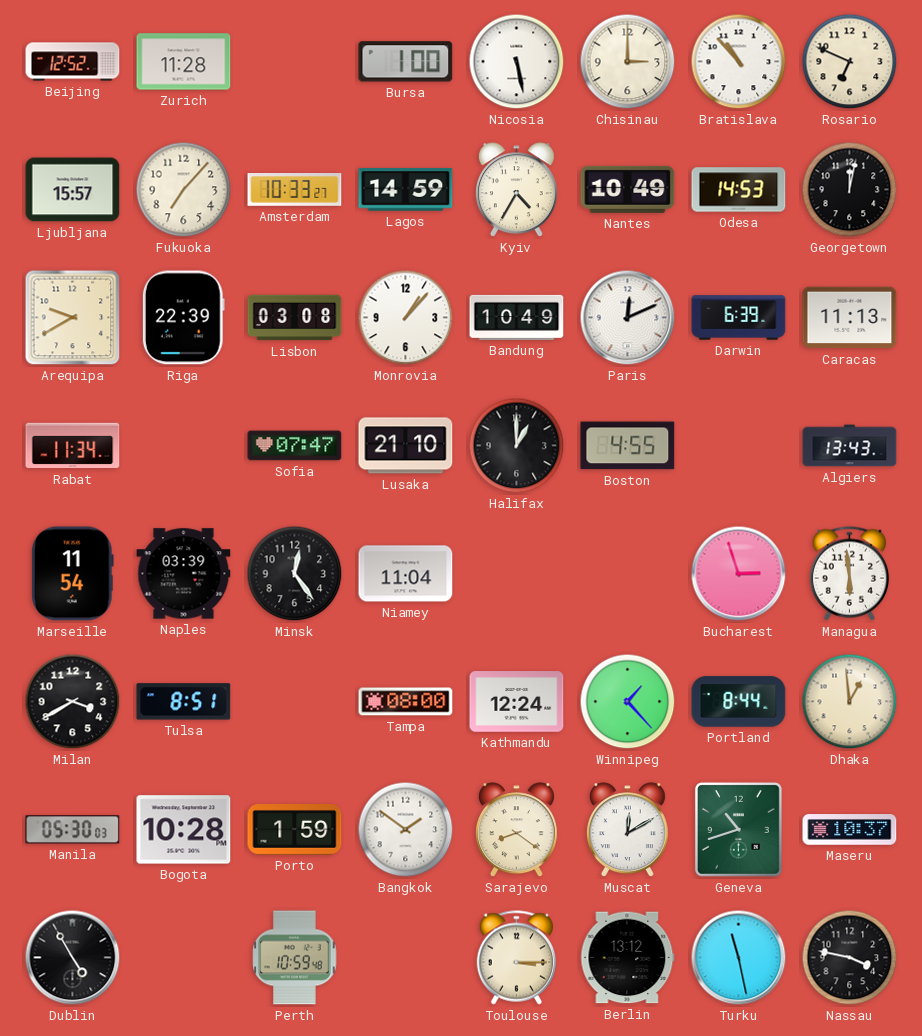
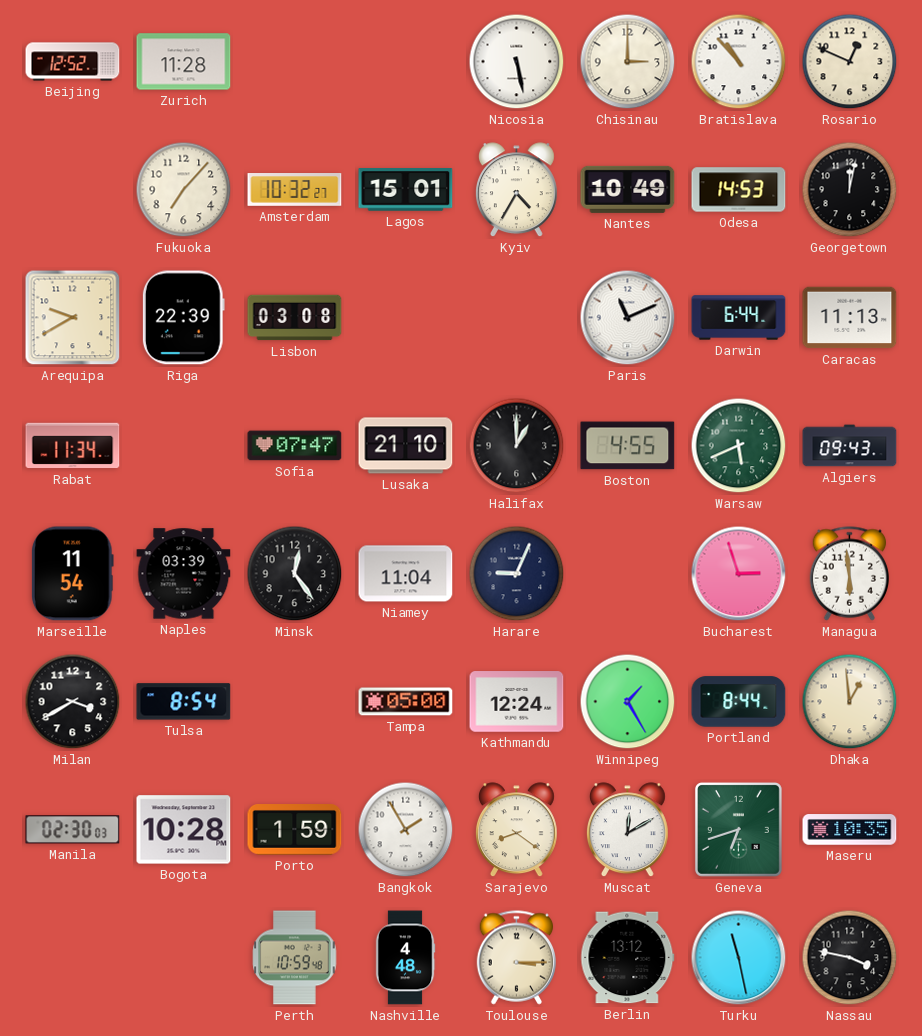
Bursa: 1:00 -> none
Rosario: 6:49 -> 12:49
Ljubljana: 15:57 -> none
Amsterdam: 10:33 -> 10:32
Lagos: 14:59 -> 15:01
Monrovia: 1:07 -> none
Bandung: 10:49 -> none
Paris: 12:11 -> 11:11
Darwin: 6:39 -> 6:44
Warsaw: none -> 5:41
Algiers: 13:43 -> 09:43
Harare: none -> 9:04
Tulsa: 8:51 -> 8:54
Tampa: 08:00 -> 05:00
Winnipeg: 1:23 -> 1:25
Manila: 05:30 -> 02:30
Bangkok: 1:51 -> 1:55
Geneva: 10:42 -> 6:42
Maseru: 10:37 -> 10:35
Dublin: 4:55 -> none
Nashville: none -> 4:48
